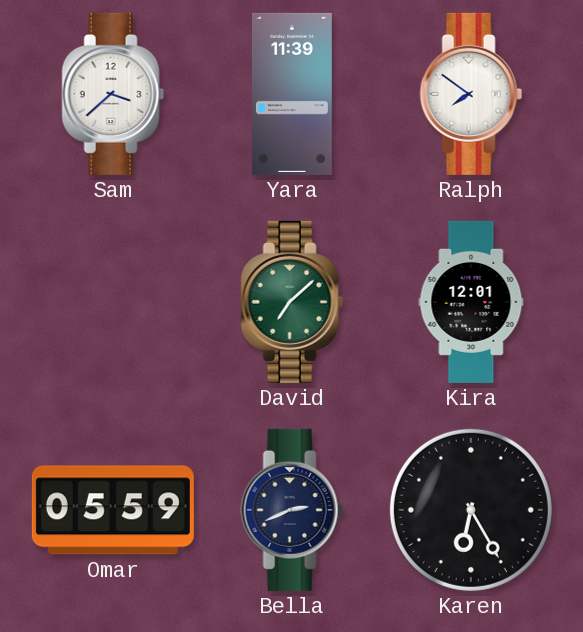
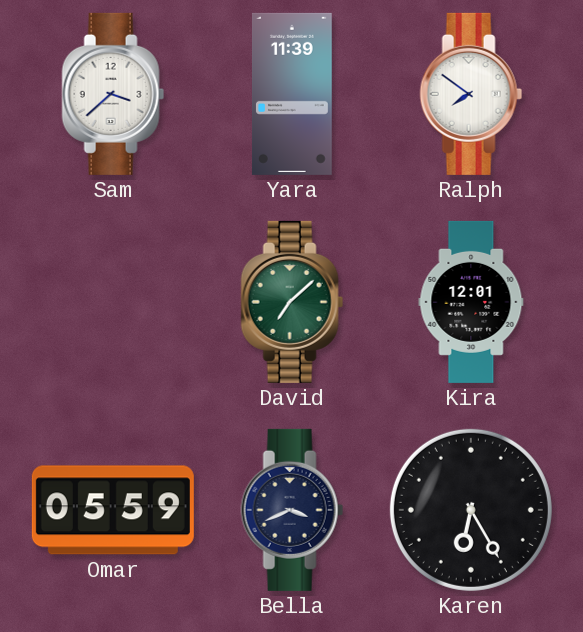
Bella: 2:41 -> 3:41
